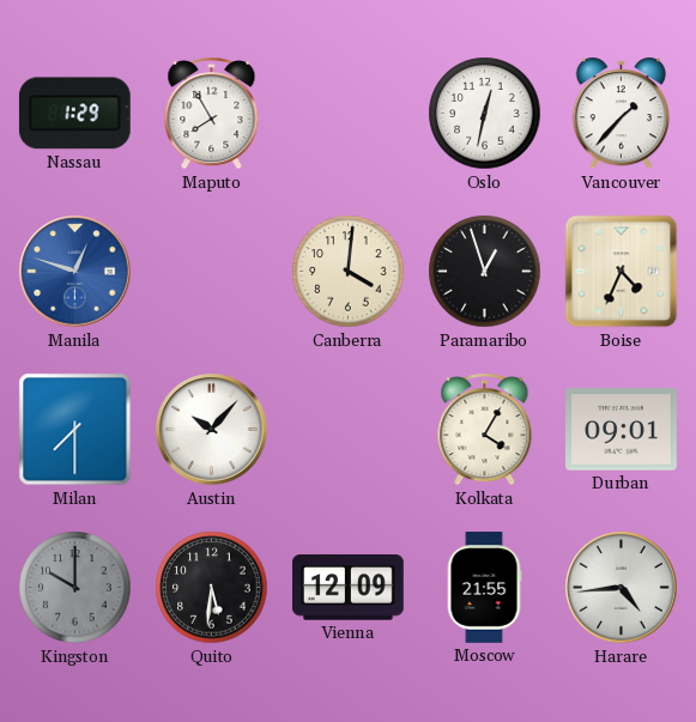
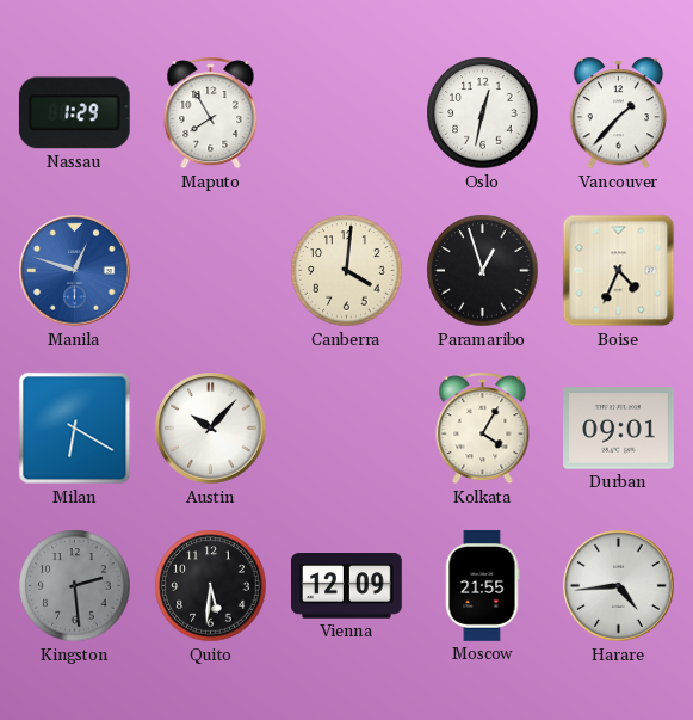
Milan: 7:30 -> 6:20
Kingston: 10:00 -> 2:29
